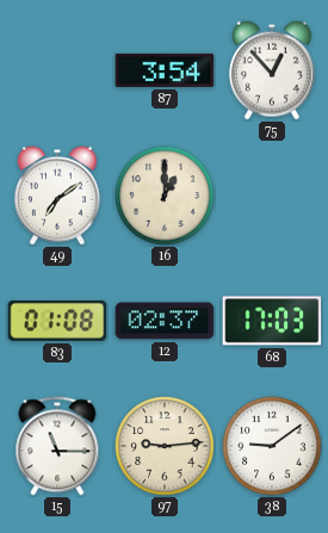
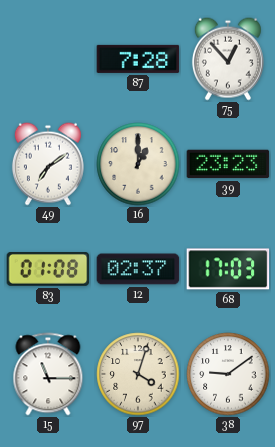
87: 3:54 -> 7:28
39: none -> 23:23
97: 9:14 -> 4:03
